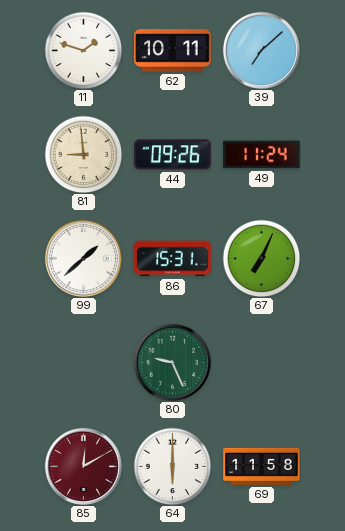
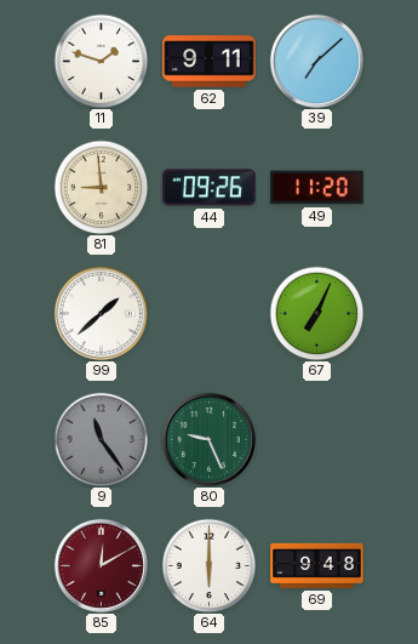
62: 10:11 -> 9:11
49: 11:24 -> 11:20
86: 15:31 -> none
9: none -> 11:24
69: 11:58 -> 9:48
